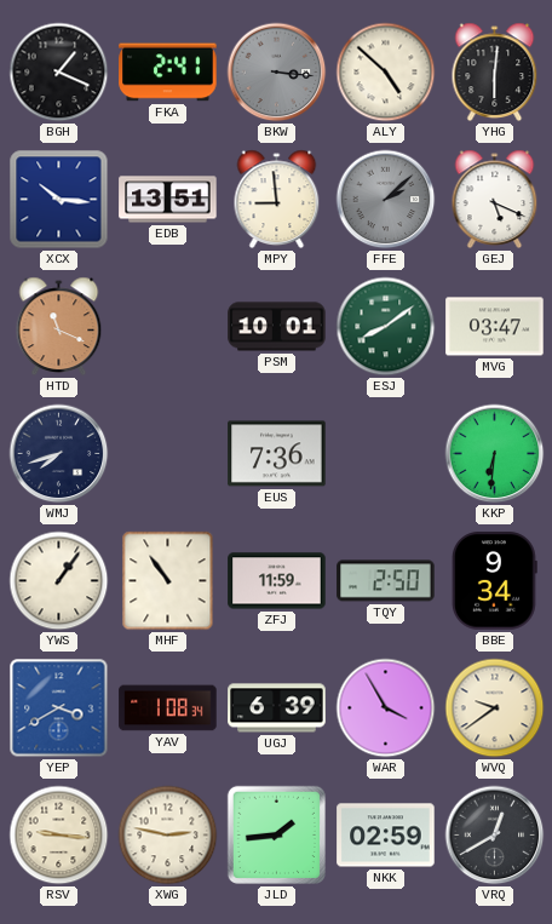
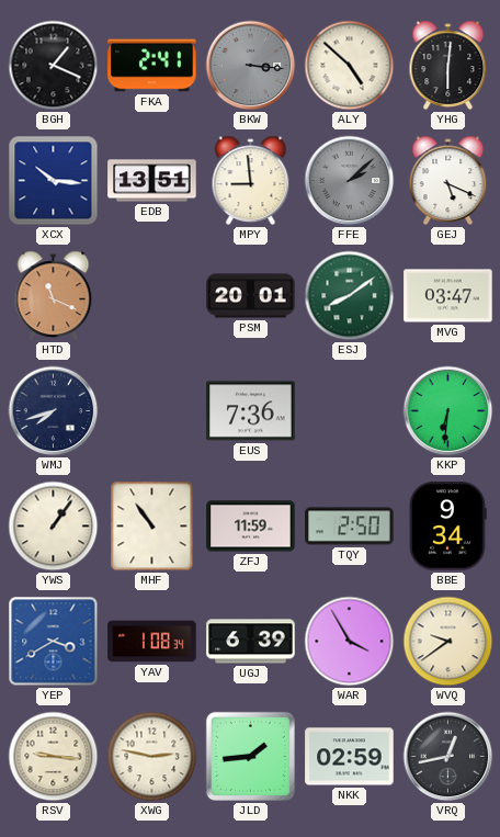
PSM: 10:01 -> 20:01
VRQ: 12:40 -> 12:43
